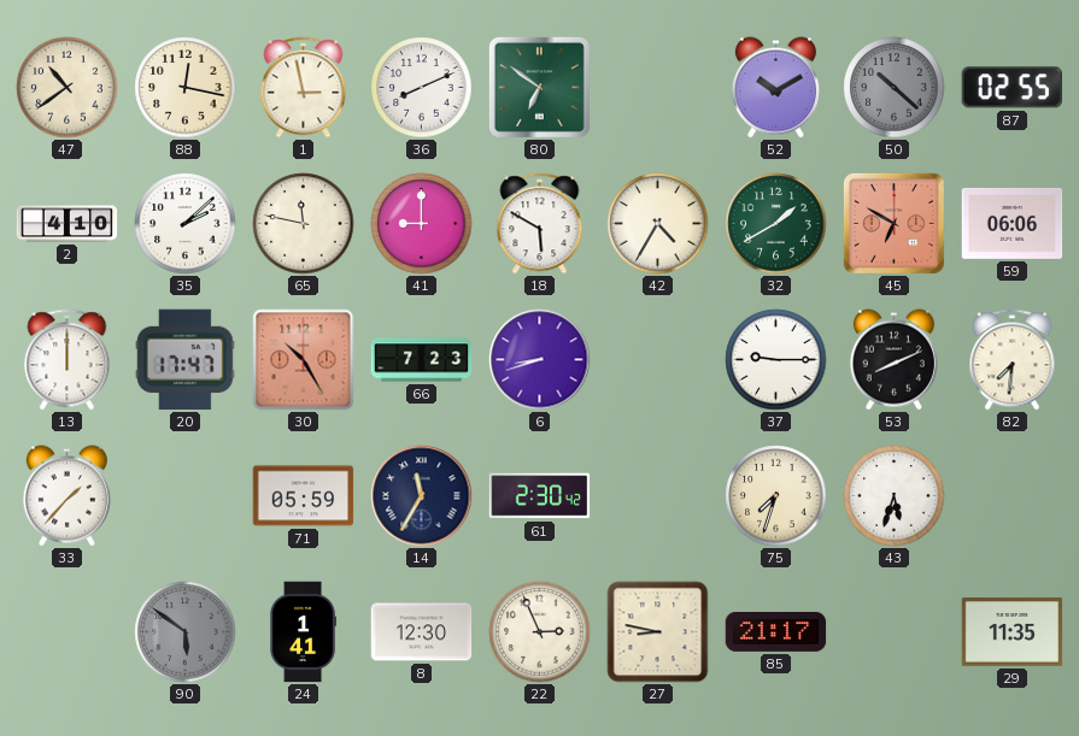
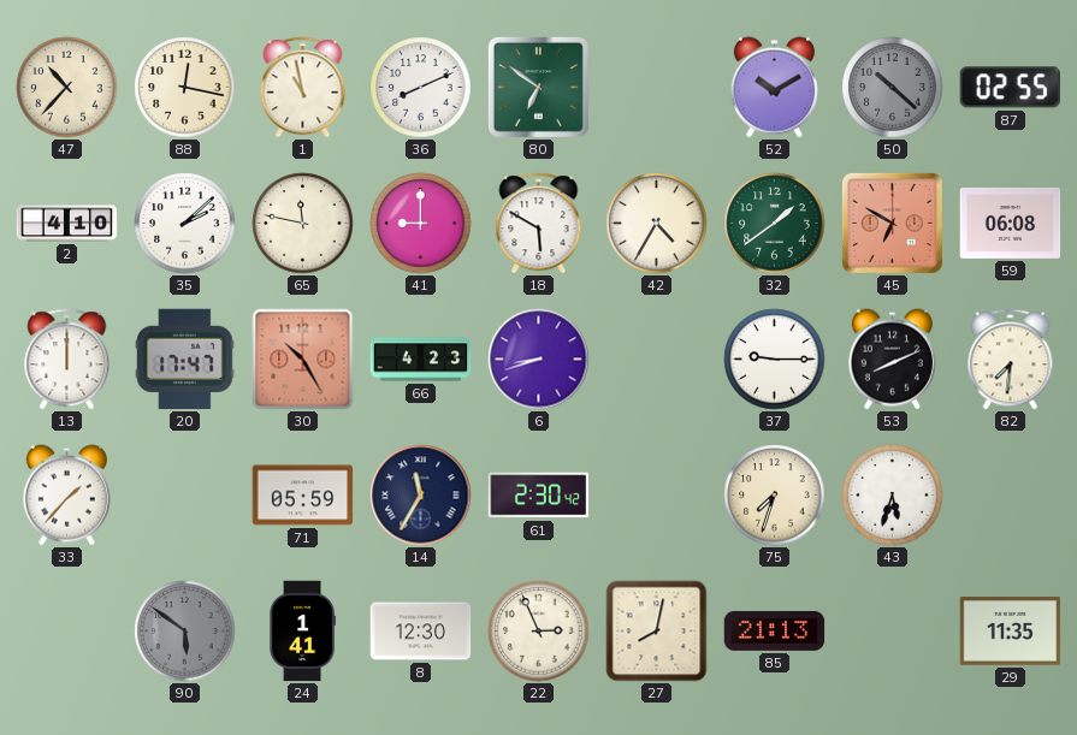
47: 10:39 -> 10:37
1: 2:58 -> 10:58
32: 1:40 -> 1:39
59: 06:06 -> 06:08
66: 7:23 -> 4:23
27: 8:47 -> 8:02
85: 21:17 -> 21:13
